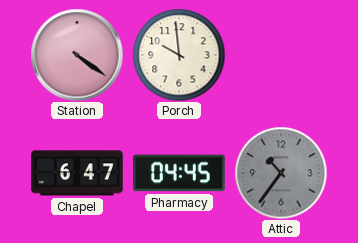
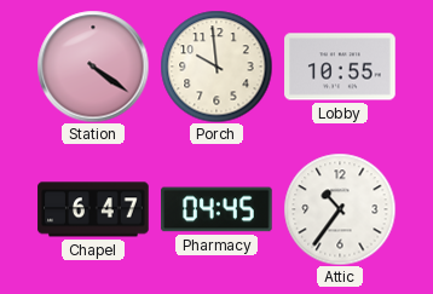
Lobby: none -> 10:55
Attic dial: grey -> white
